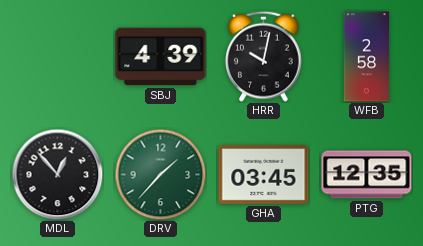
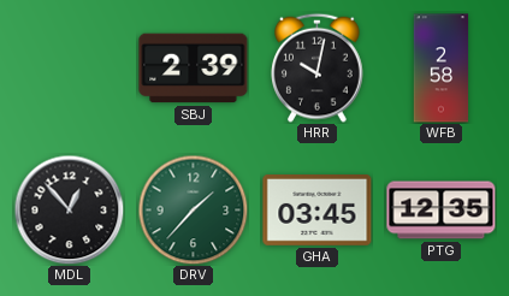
SBJ: 4:39 -> 2:39
